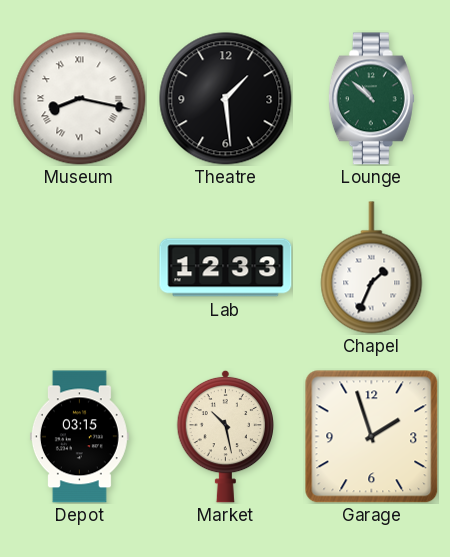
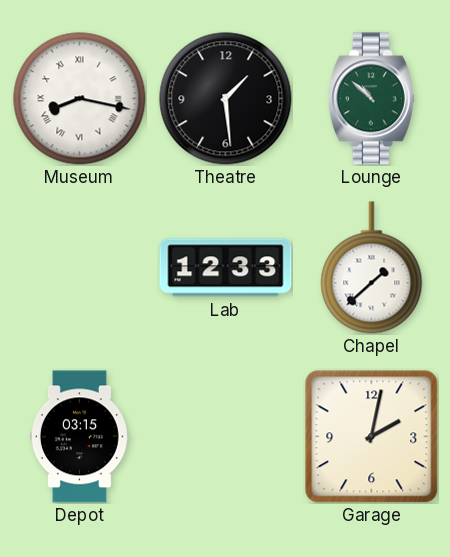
Chapel: 1:34 -> 1:38
Market: 10:28 -> none
Garage: 1:57 -> 2:02
